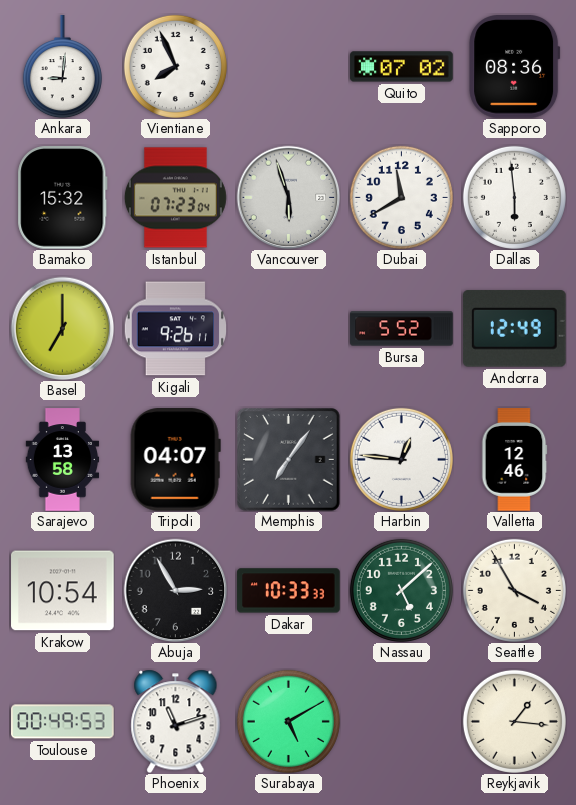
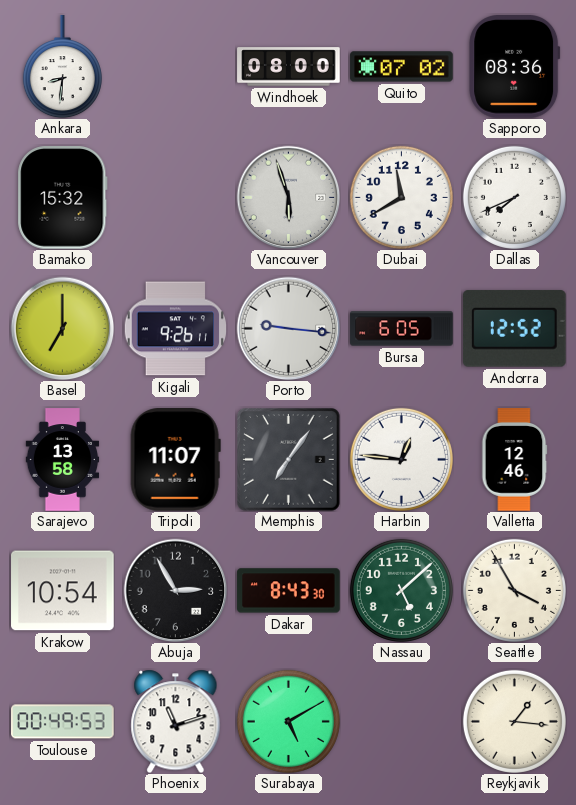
Ankara: 9:01 -> 8:31
Vientiane: 7:56 -> none
Windhoek: none -> 08:00
Istanbul: 07:23 -> none
Dallas: 5:59 -> 7:41
Porto: none -> 9:16
Bursa: 5:52 -> 6:05
Andorra: 12:49 -> 12:52
Tripoli: 04:07 -> 11:07
Dakar: 10:33 -> 8:43
